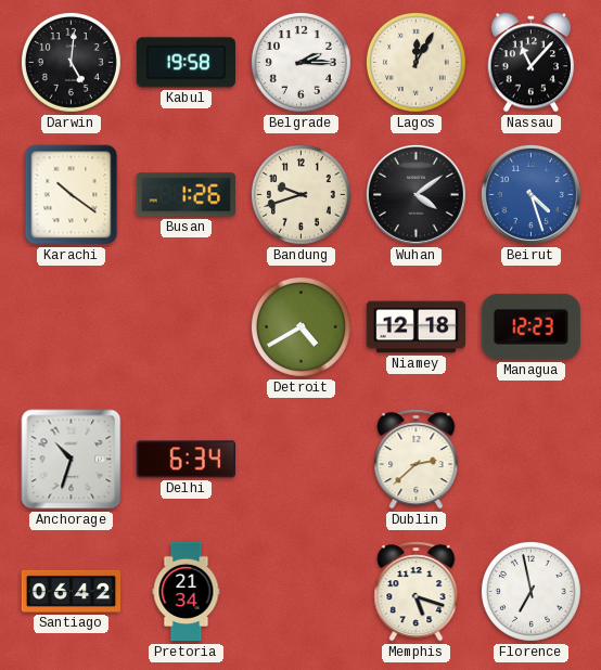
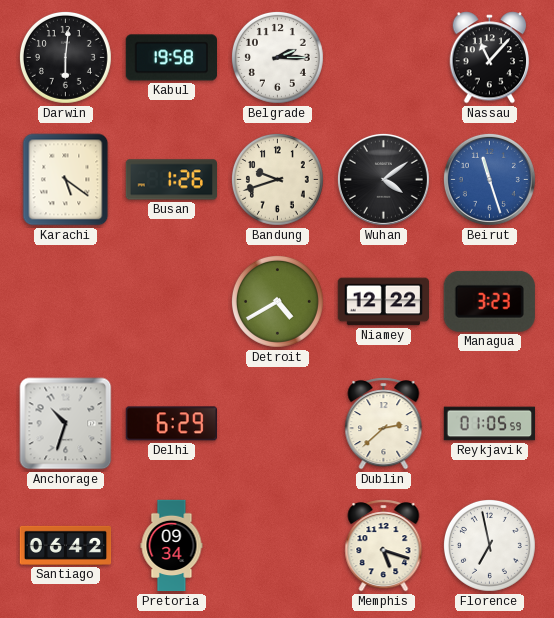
Darwin: 5:01 -> 6:01
Lagos: 12:05 -> none
Karachi: 10:21 -> 5:21
Beirut: 4:27 -> 11:27
Niamey: 12:18 -> 12:22
Managua: 12:23 -> 3:23
Delhi: 6:34 -> 6:29
Reykjavik: none -> 01:05
Pretoria: 21:34 -> 09:34
